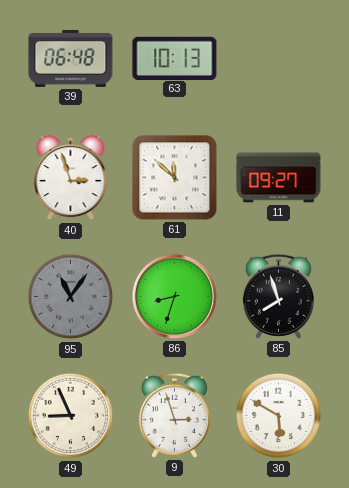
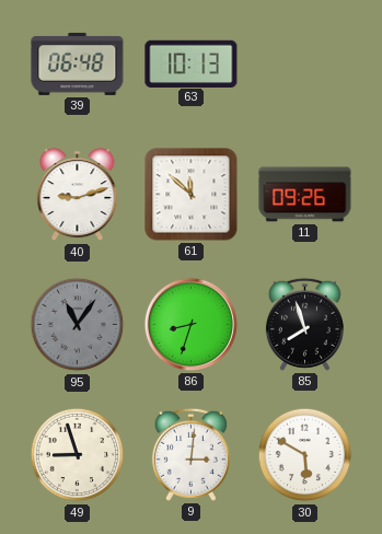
40: 2:57 -> 9:12
11: 09:27 -> 09:26
49: 8:56 -> 8:57
9: 2:57 -> 3:01
